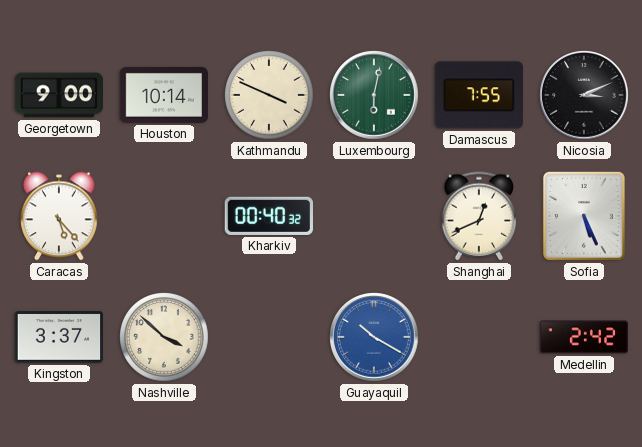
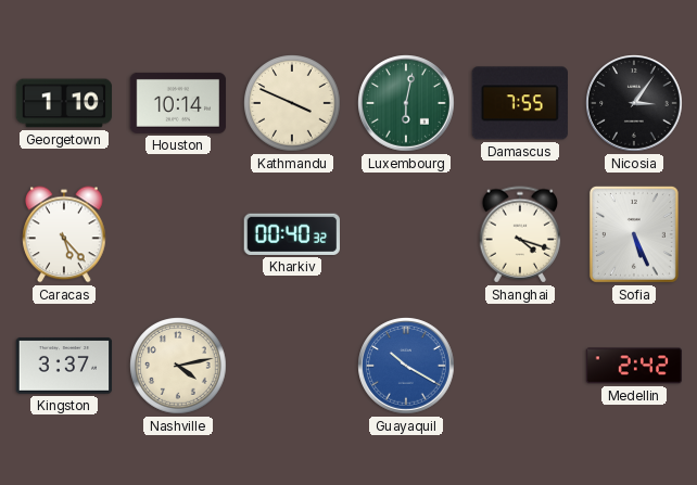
Georgetown: 9:00 -> 1:10
Nicosia: 3:11 -> 3:06
Shanghai: 12:41 -> 4:18
Nashville: 3:52 -> 4:13
